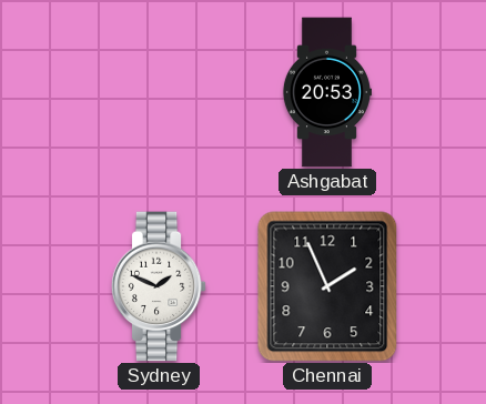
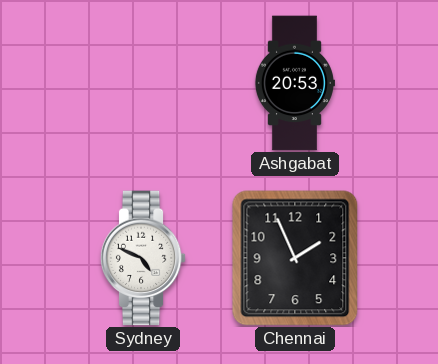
Sydney: 1:49 -> 4:49
